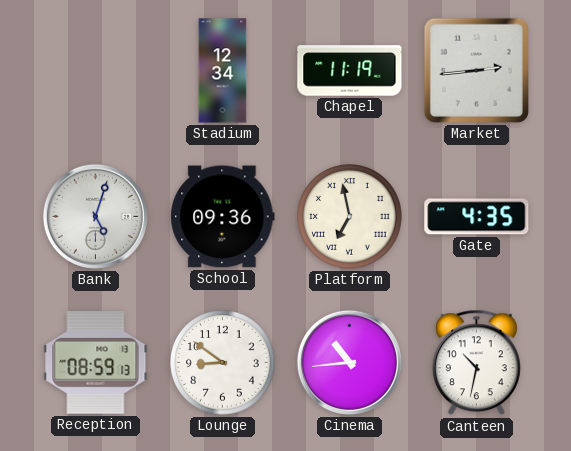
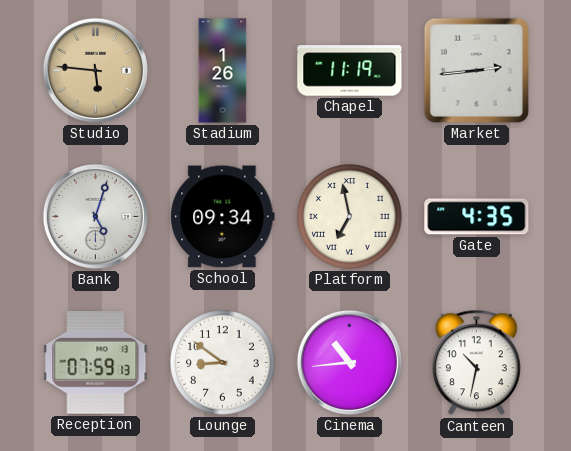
Studio: none -> 5:46
Stadium: 12:34 -> 1:26
School: 09:36 -> 09:34
Reception: 08:59 -> 07:59
